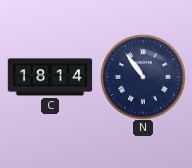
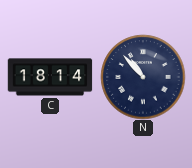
N: 10:54 -> 10:53
